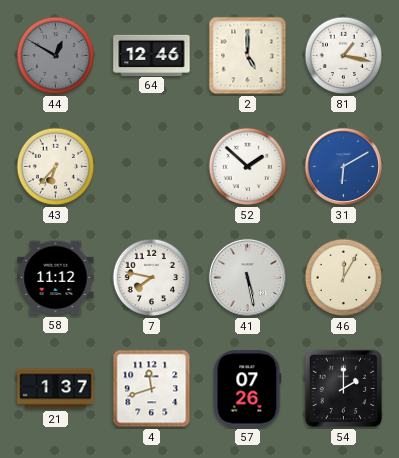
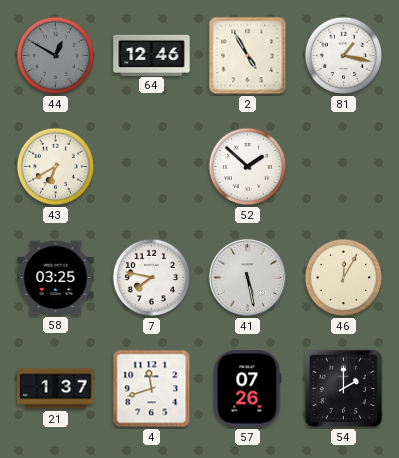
2: 5:00 -> 4:55
43: 6:37 -> 6:40
31: 6:10 -> none
58: 11:12 -> 03:25
